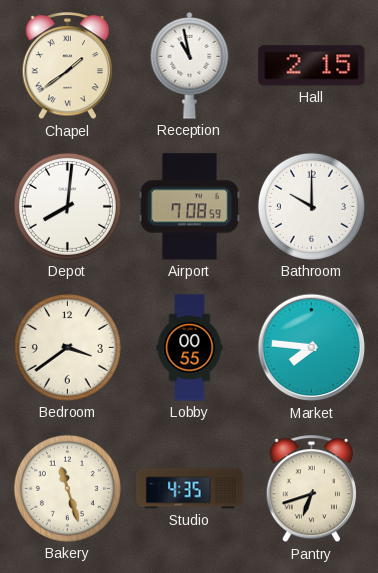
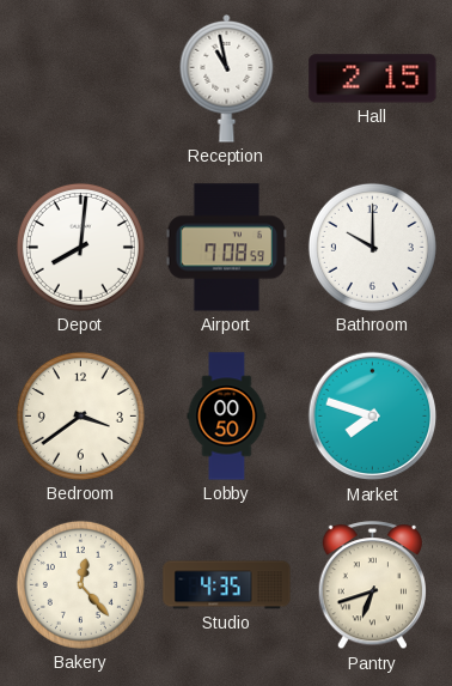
Chapel: 1:39 -> none
Lobby: 00:55 -> 00:50
Market: 7:46 -> 7:48
Bakery: 11:27 -> 12:23
